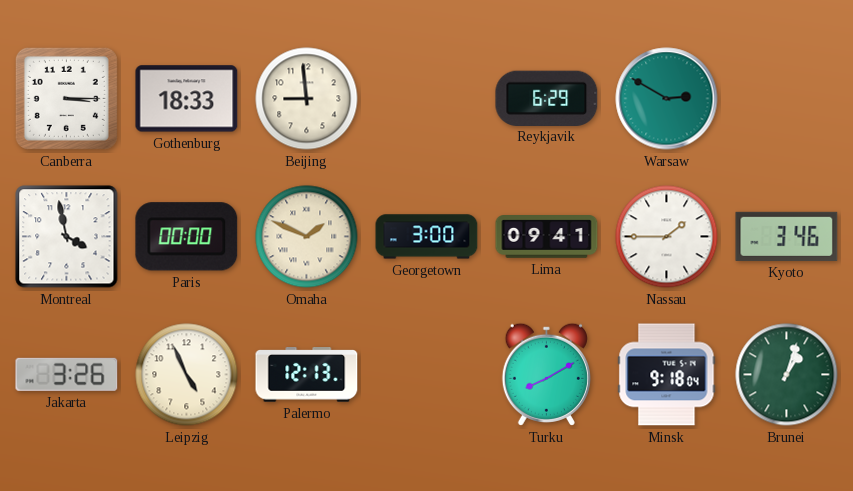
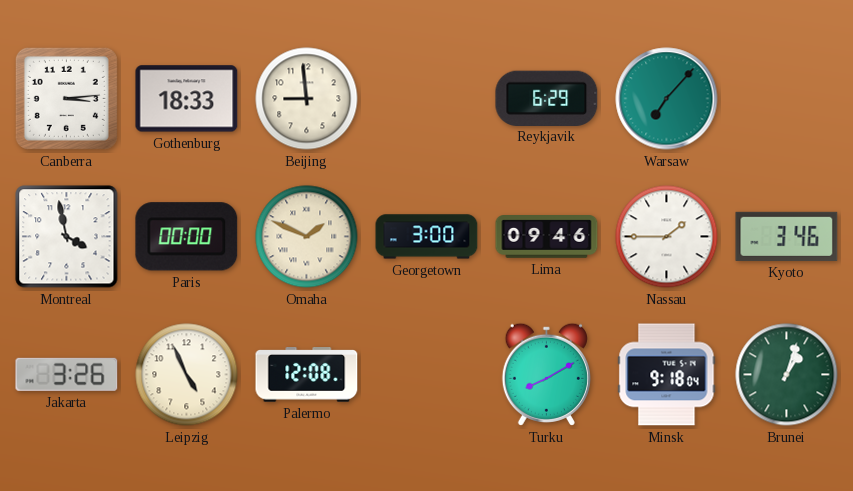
Canberra: 3:15 -> 3:14
Warsaw: 2:50 -> 7:07
Lima: 09:41 -> 09:46
Palermo: 12:13 -> 12:08
